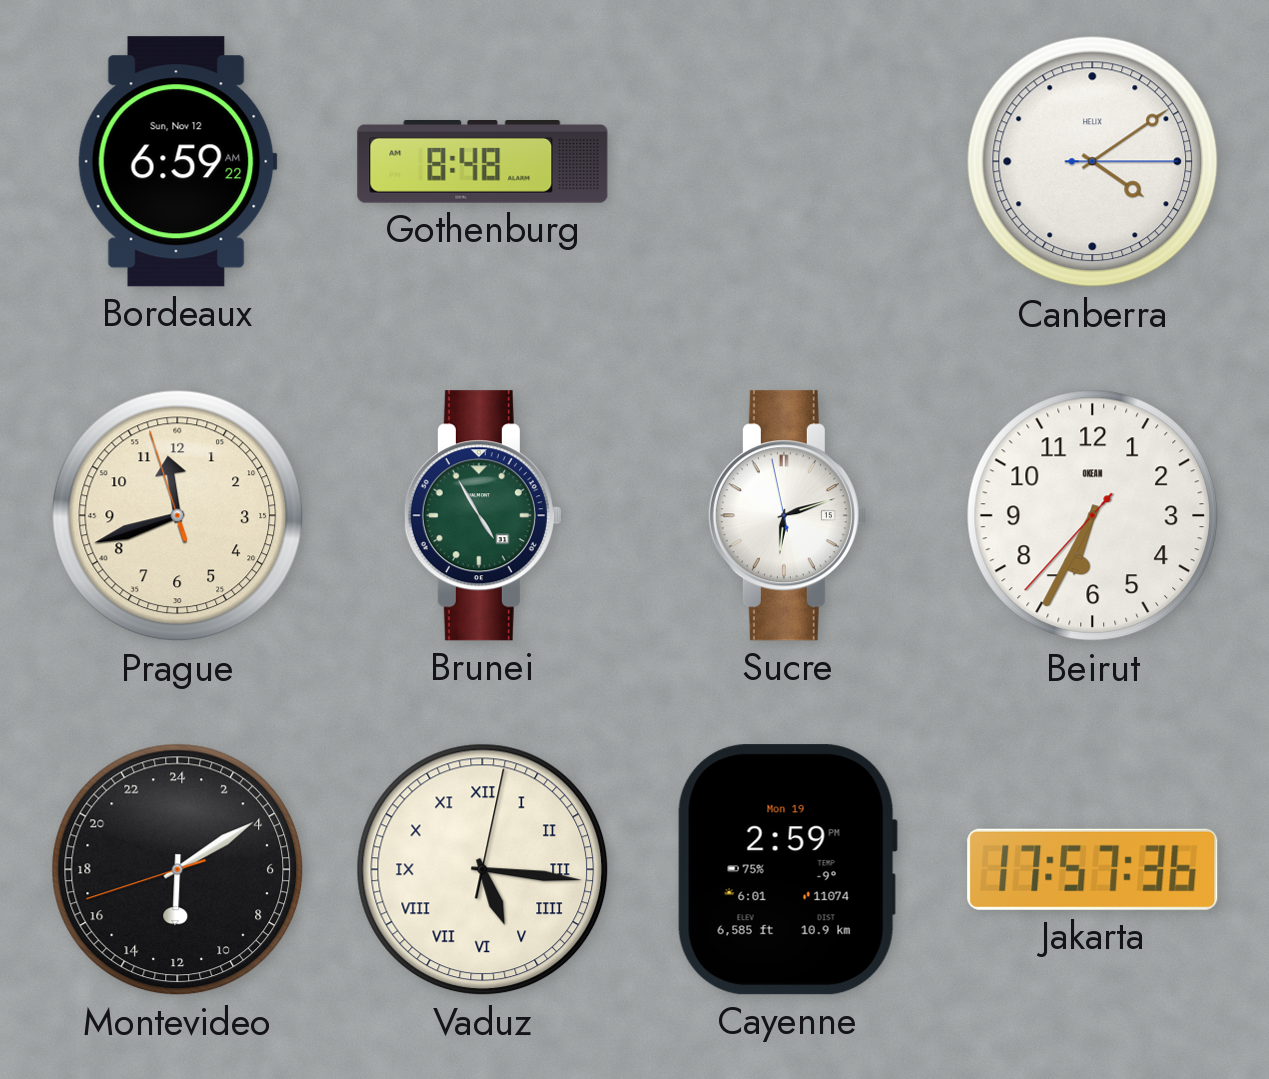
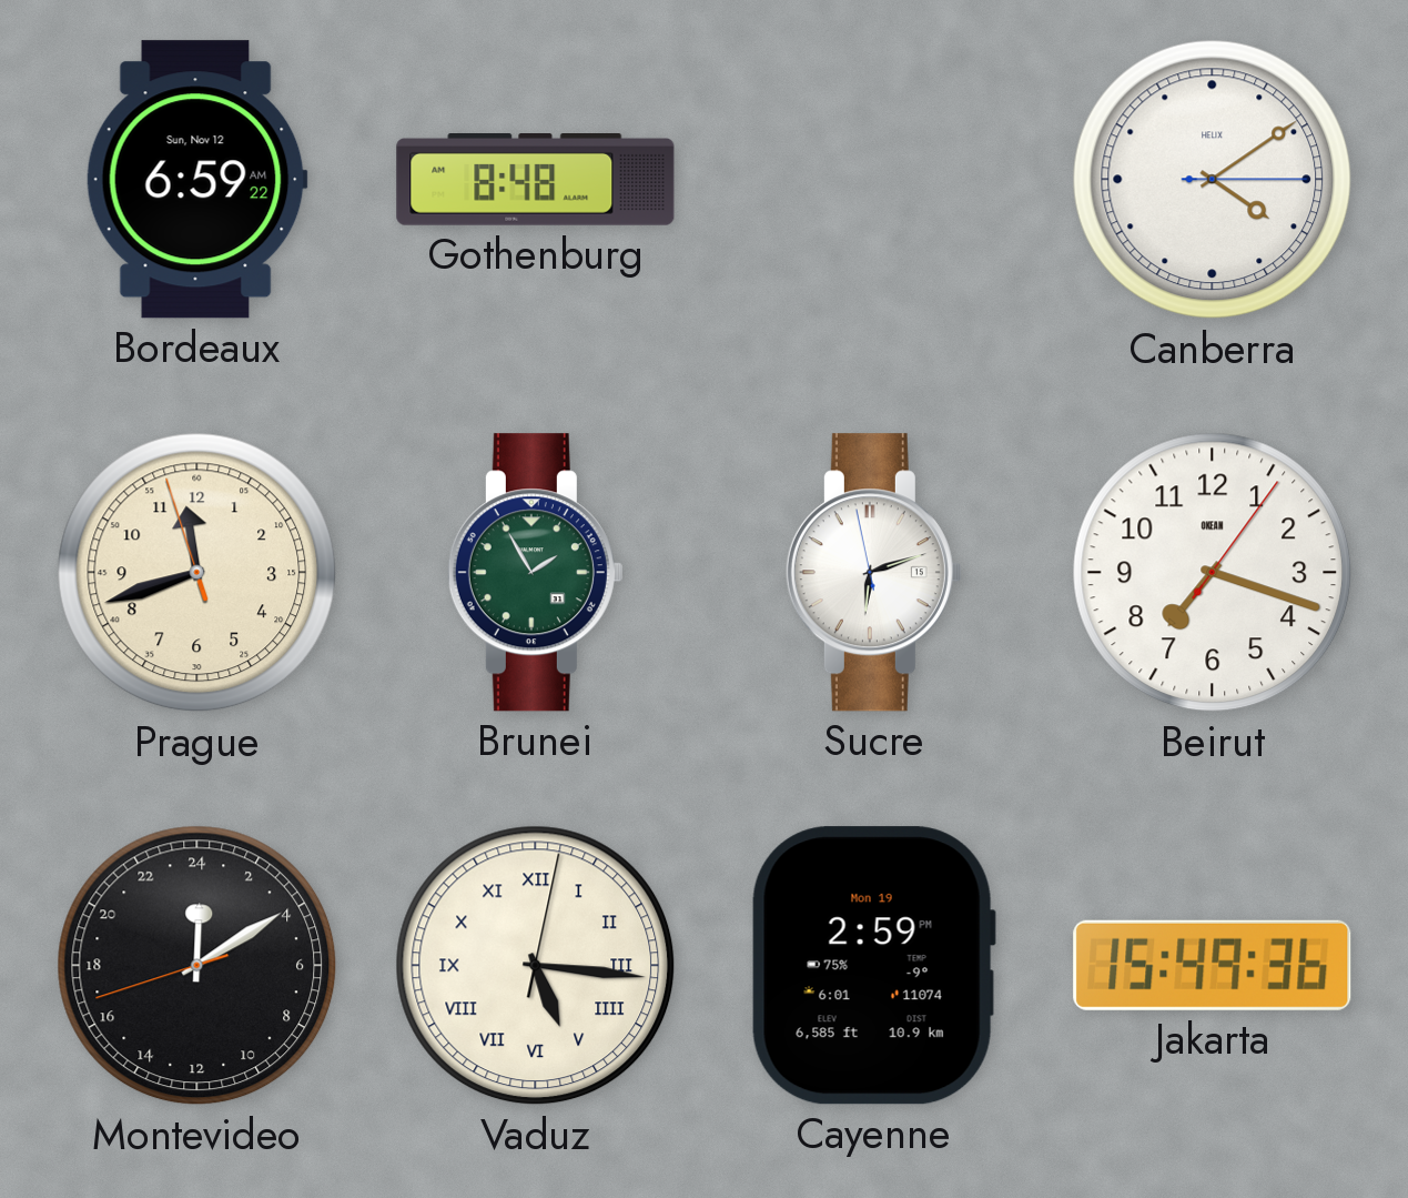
Brunei: 4:55 -> 1:55
Beirut: 6:34 -> 7:18
Montevideo: 12:09 -> 0:09
Jakarta: 17:57 -> 15:49
